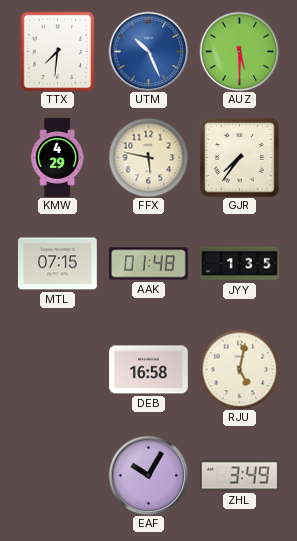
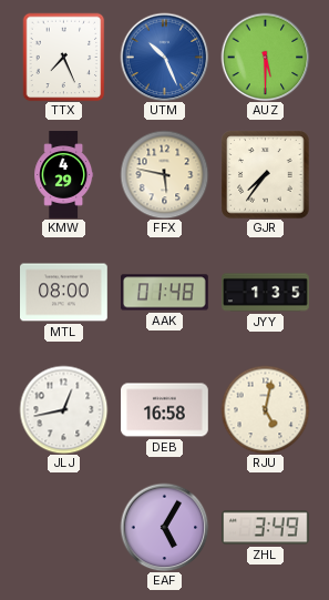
TTX: 7:31 -> 7:26
MTL: 07:15 -> 08:00
JLJ: none -> 12:43
EAF: 10:05 -> 5:05
